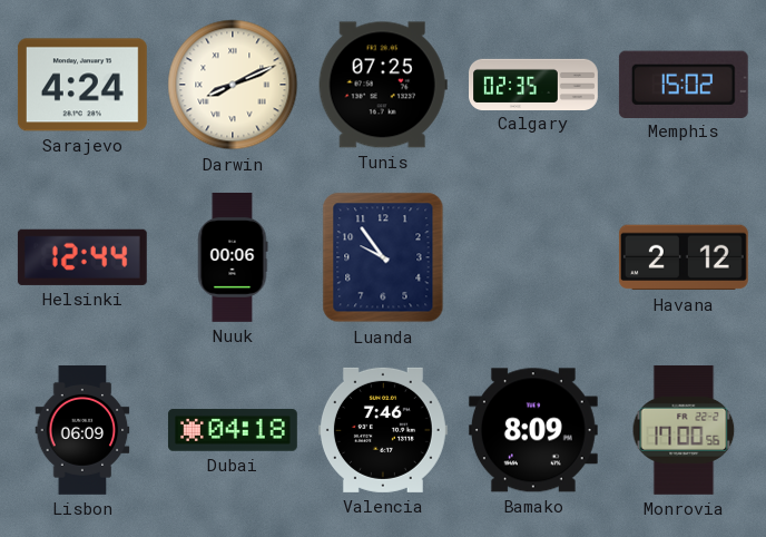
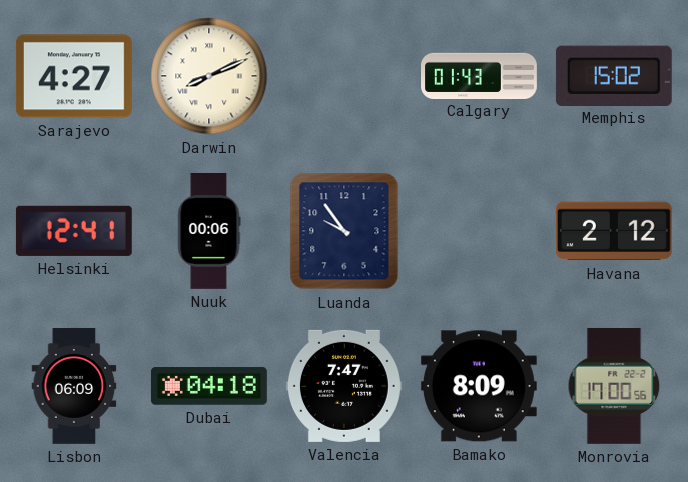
Sarajevo: 4:24 -> 4:27
Tunis: 07:25 -> none
Calgary: 02:35 -> 01:43
Helsinki: 12:44 -> 12:41
Valencia: 7:46 -> 7:47
